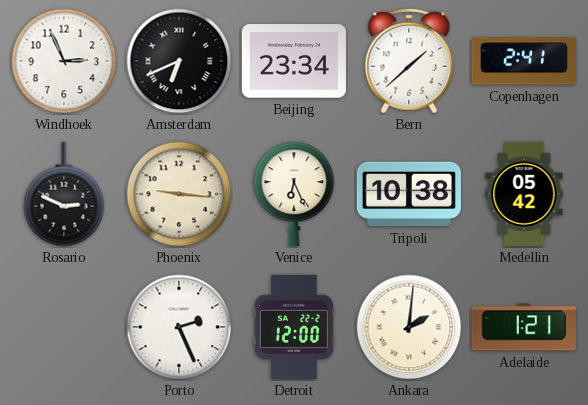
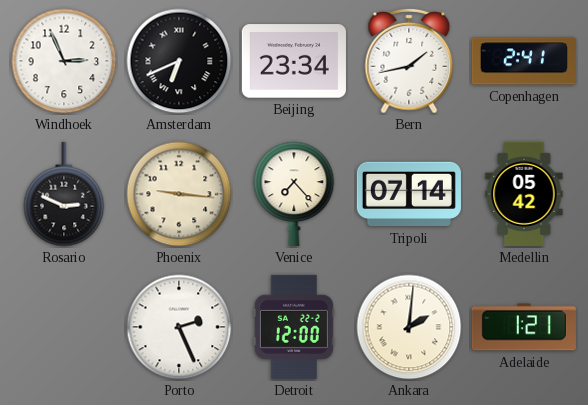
Bern: 1:38 -> 1:43
Venice: 6:26 -> 7:23
Tripoli: 10:38 -> 07:14
